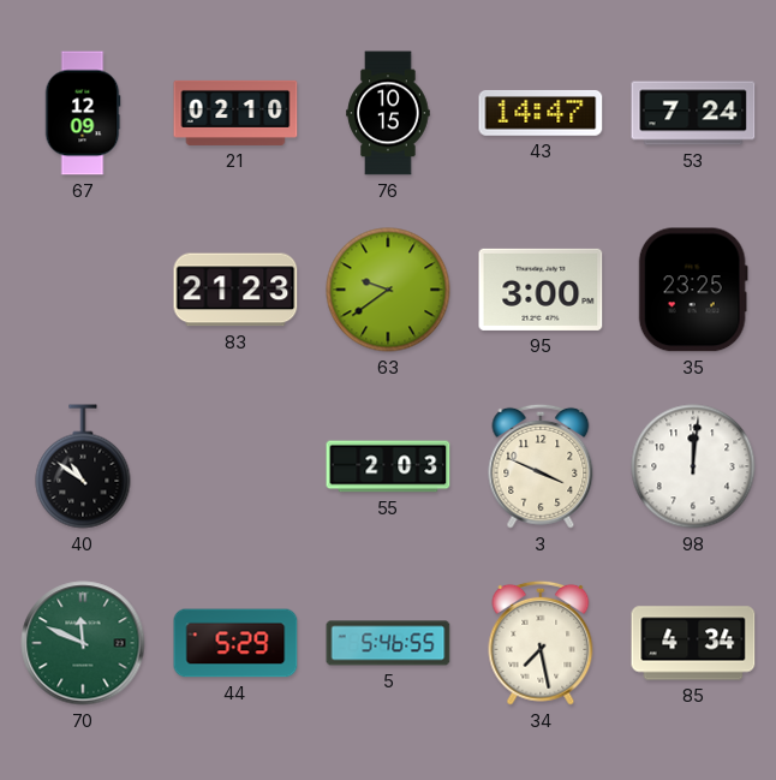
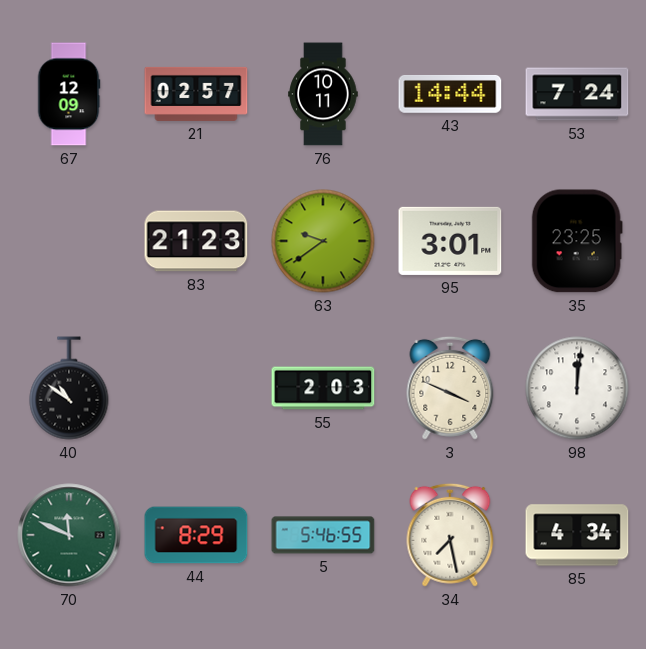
21: 02:10 -> 02:57
76: 10:15 -> 10:11
43: 14:47 -> 14:44
95: 3:00 -> 3:01
44: 5:29 -> 8:29
